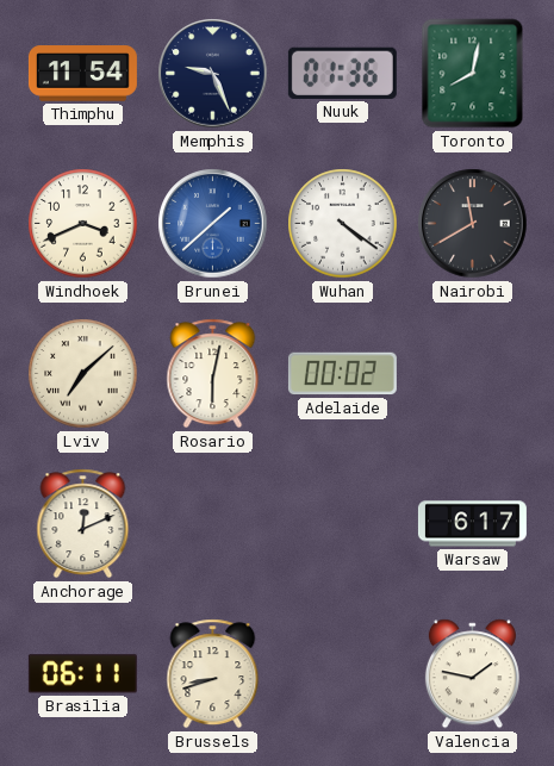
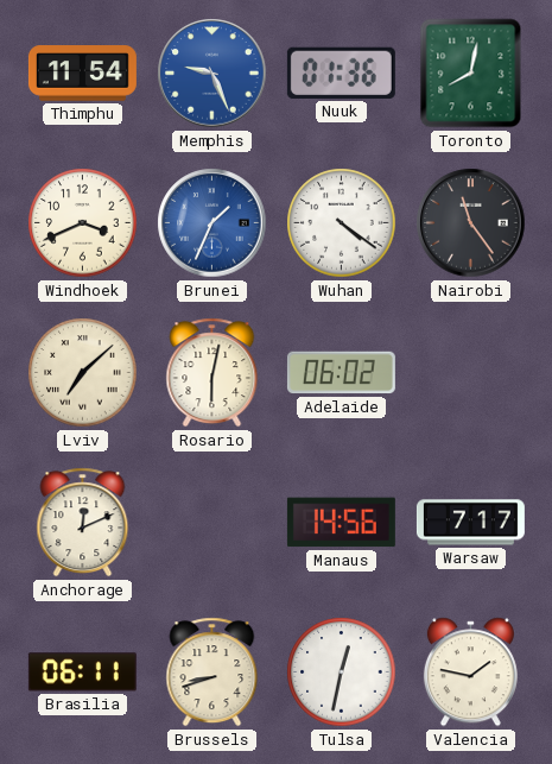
Memphis dial: navy -> blue
Brunei: 1:38 -> 1:34
Nairobi: 11:40 -> 11:24
Adelaide: 00:02 -> 06:02
Manaus: none -> 14:56
Warsaw: 6:17 -> 7:17
Tulsa: none -> 12:32
